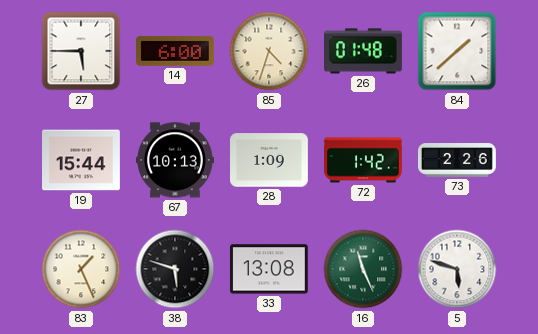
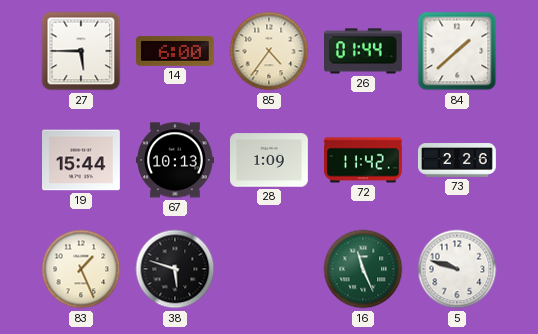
85: 4:33 -> 4:36
26: 01:48 -> 01:44
72: 1:42 -> 11:42
33: 13:08 -> none
5: 5:48 -> 9:48
